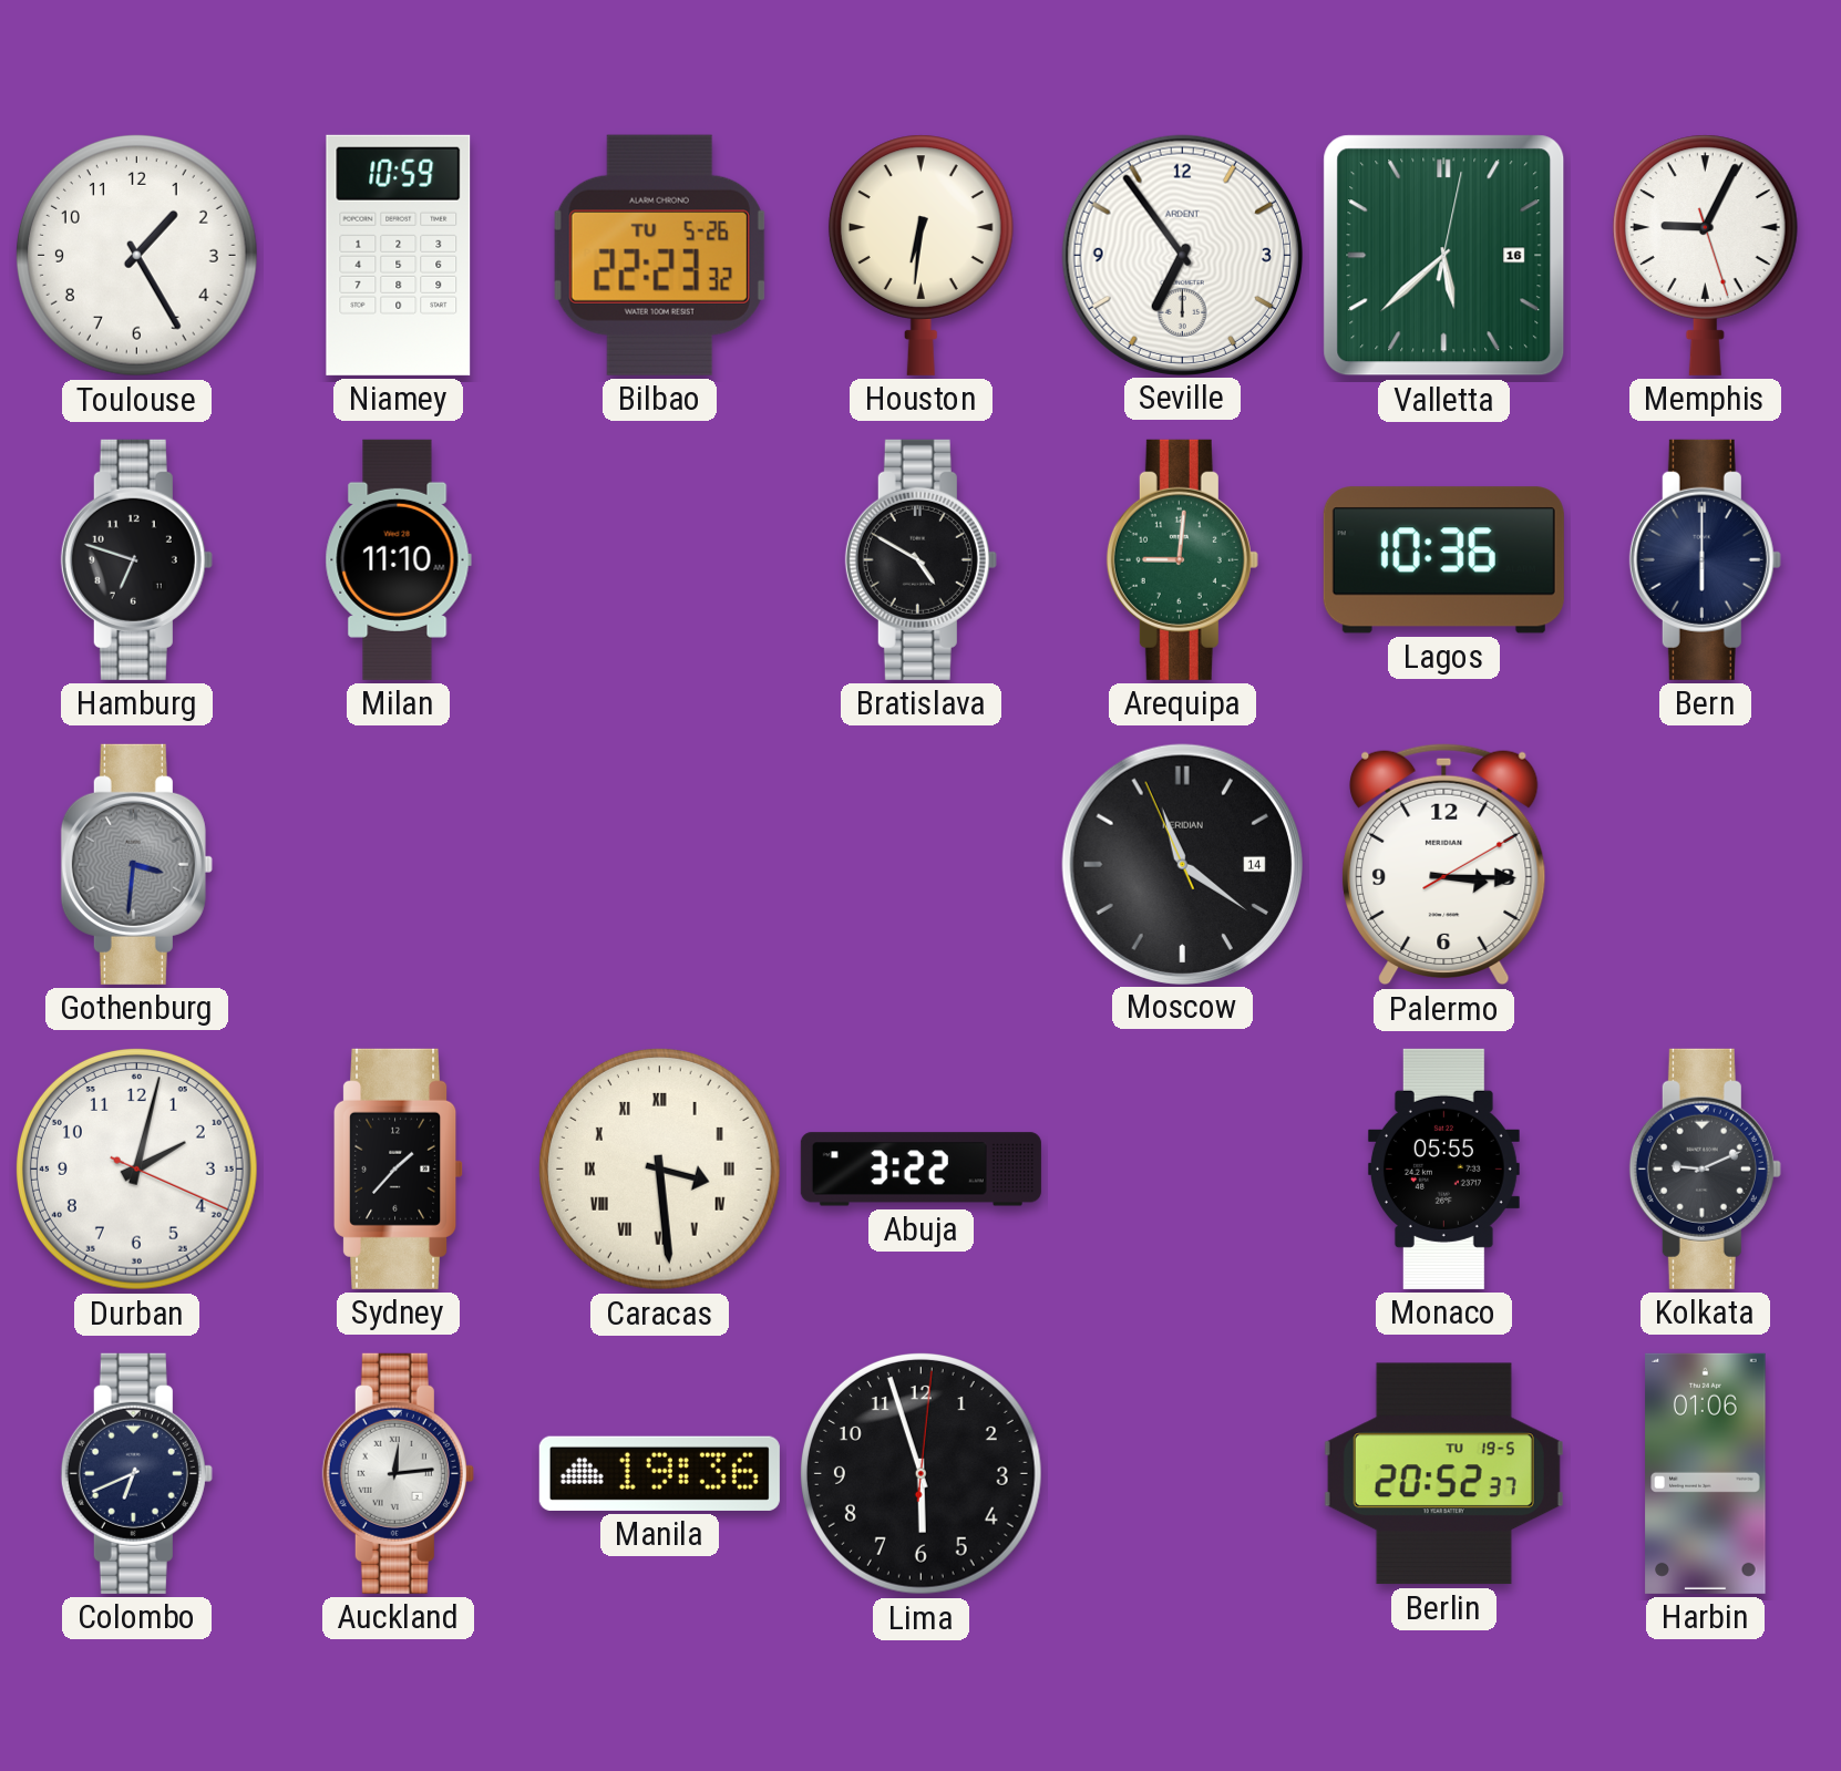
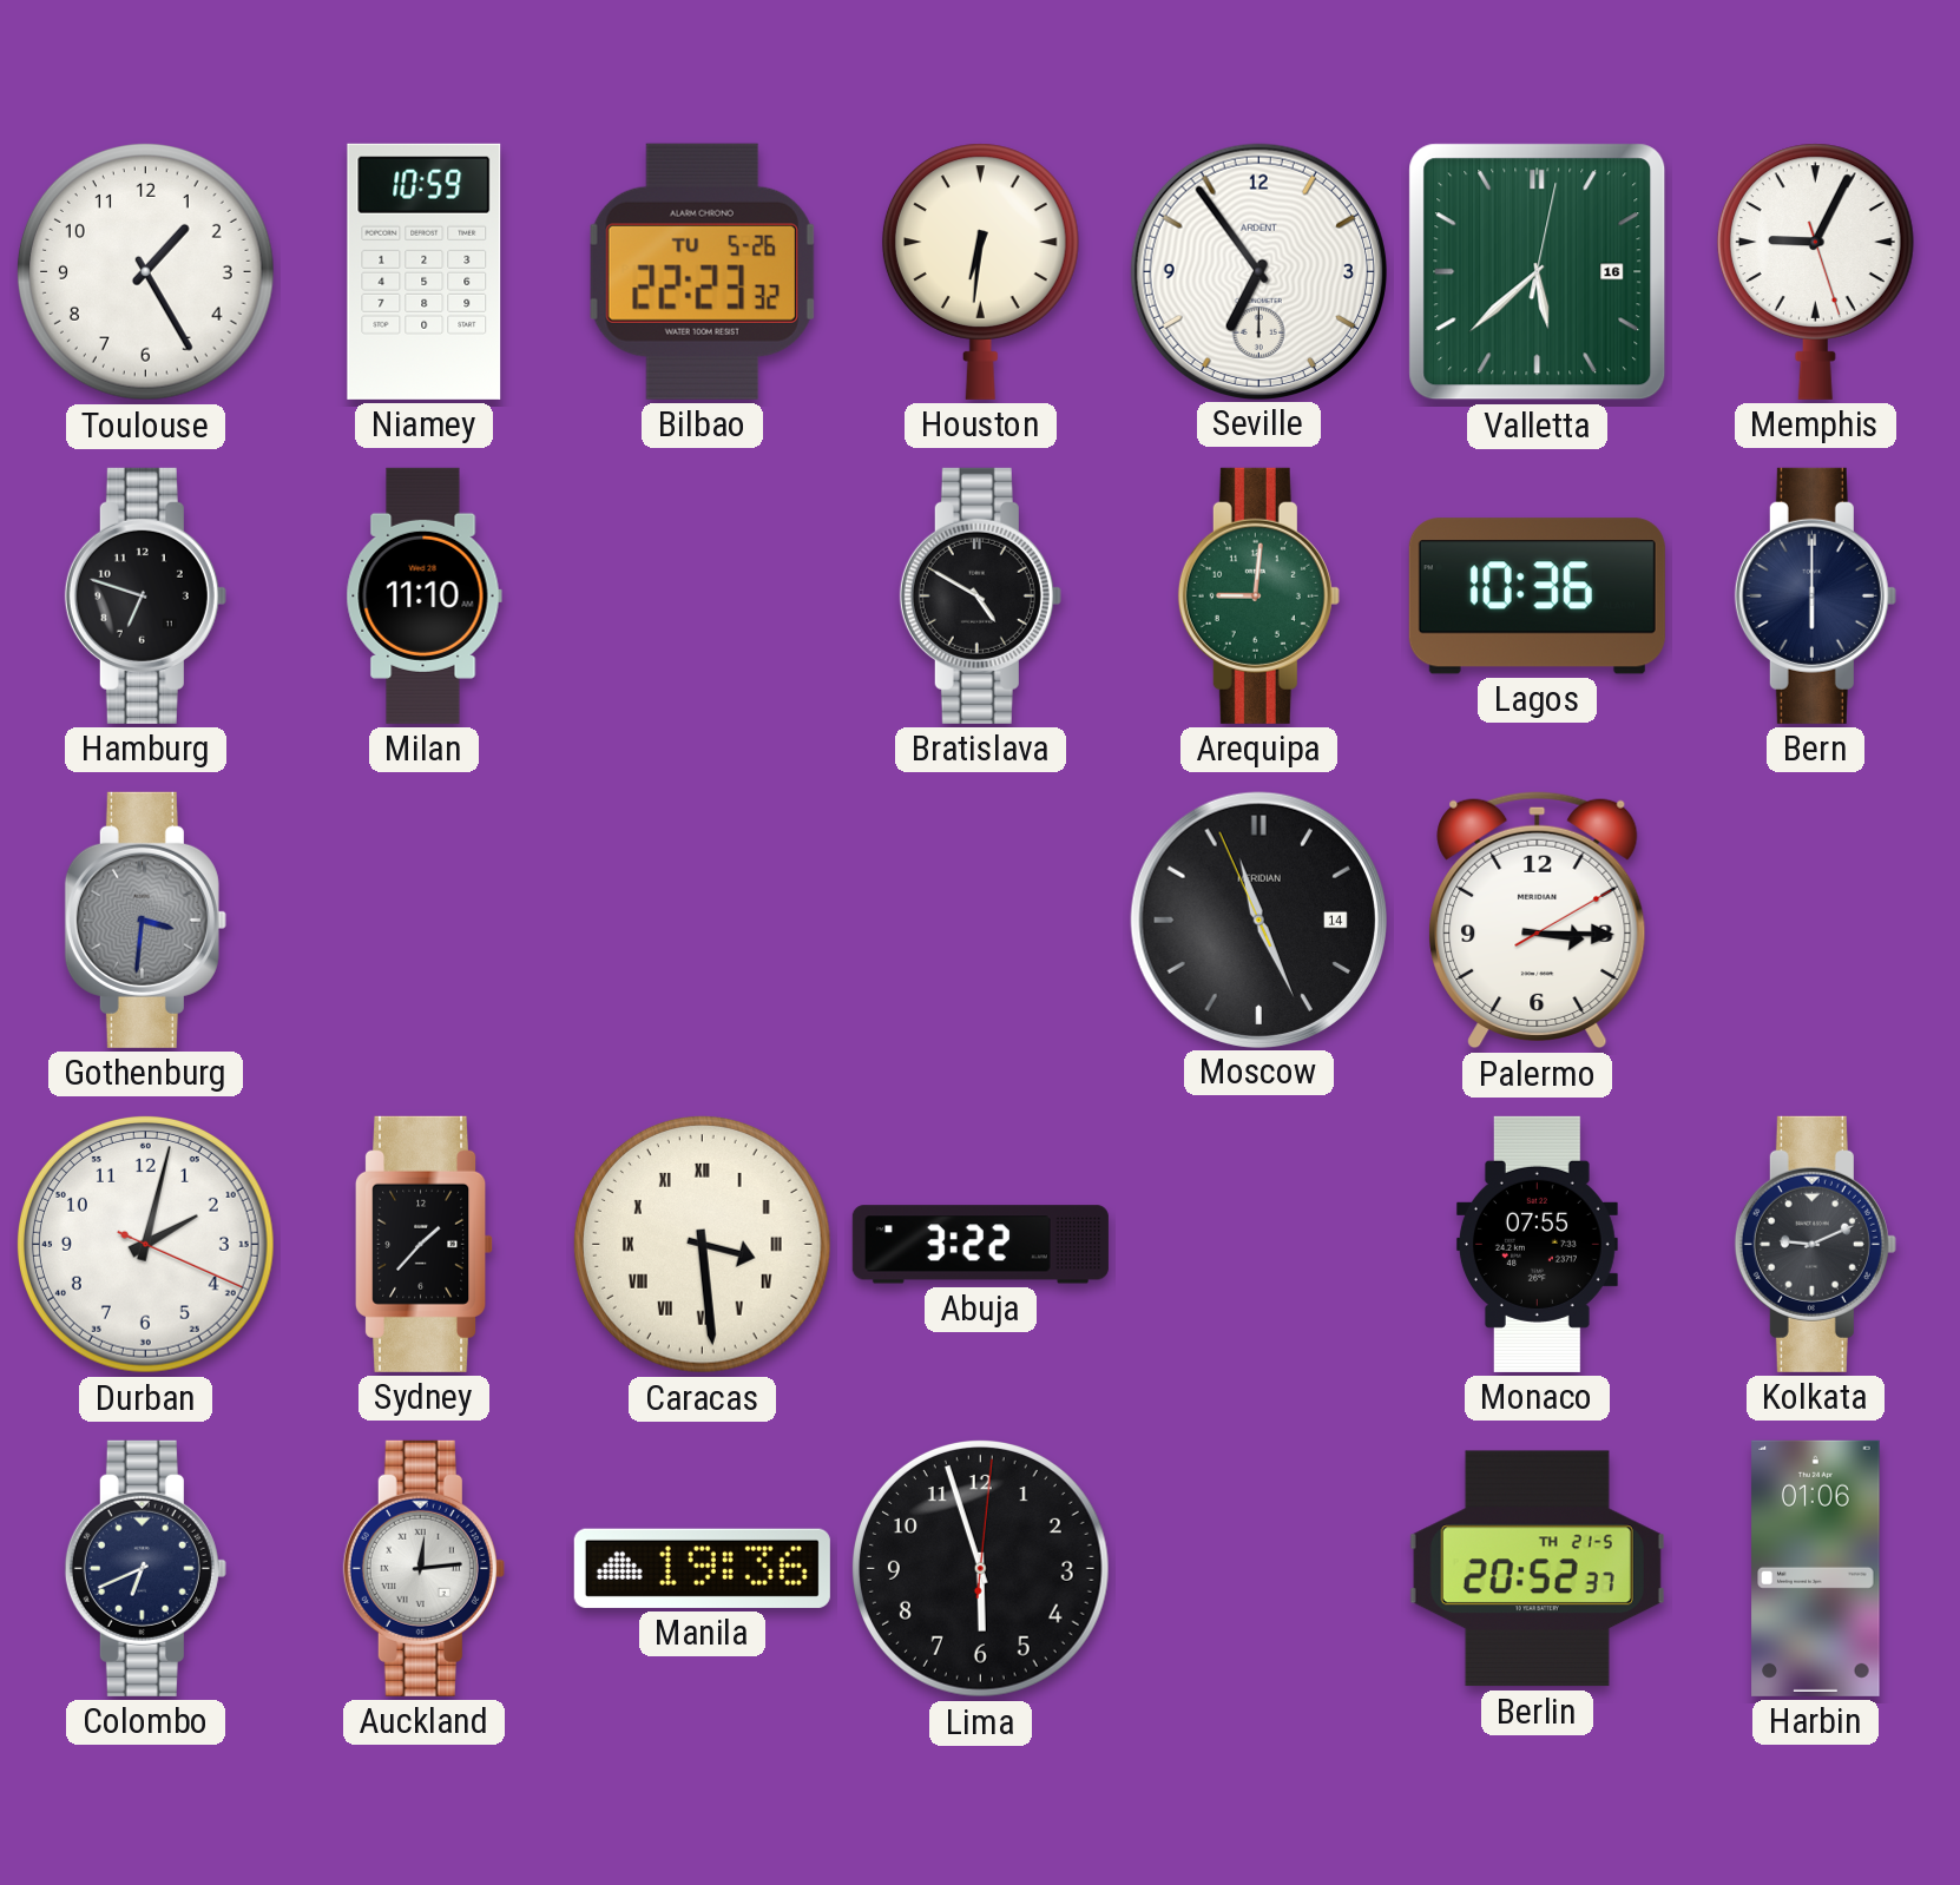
Moscow: 11:20 -> 11:25
Monaco: 05:55 -> 07:55
Berlin date: TU 19-5 -> TH 21-5
